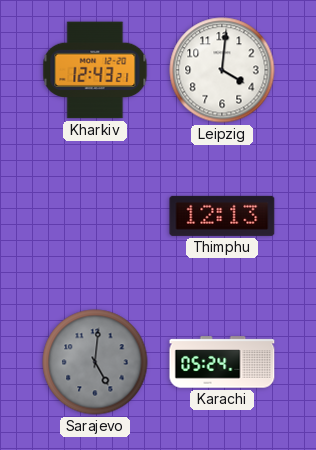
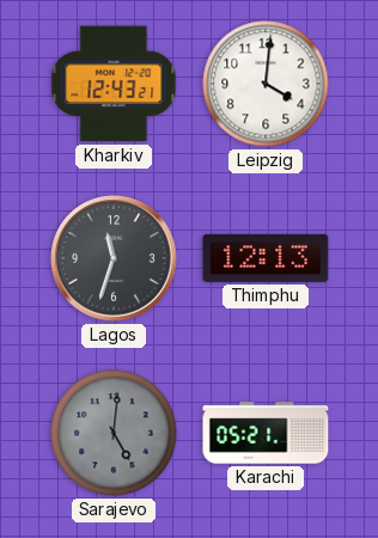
Lagos: none -> 11:33
Karachi: 05:24 -> 05:21
